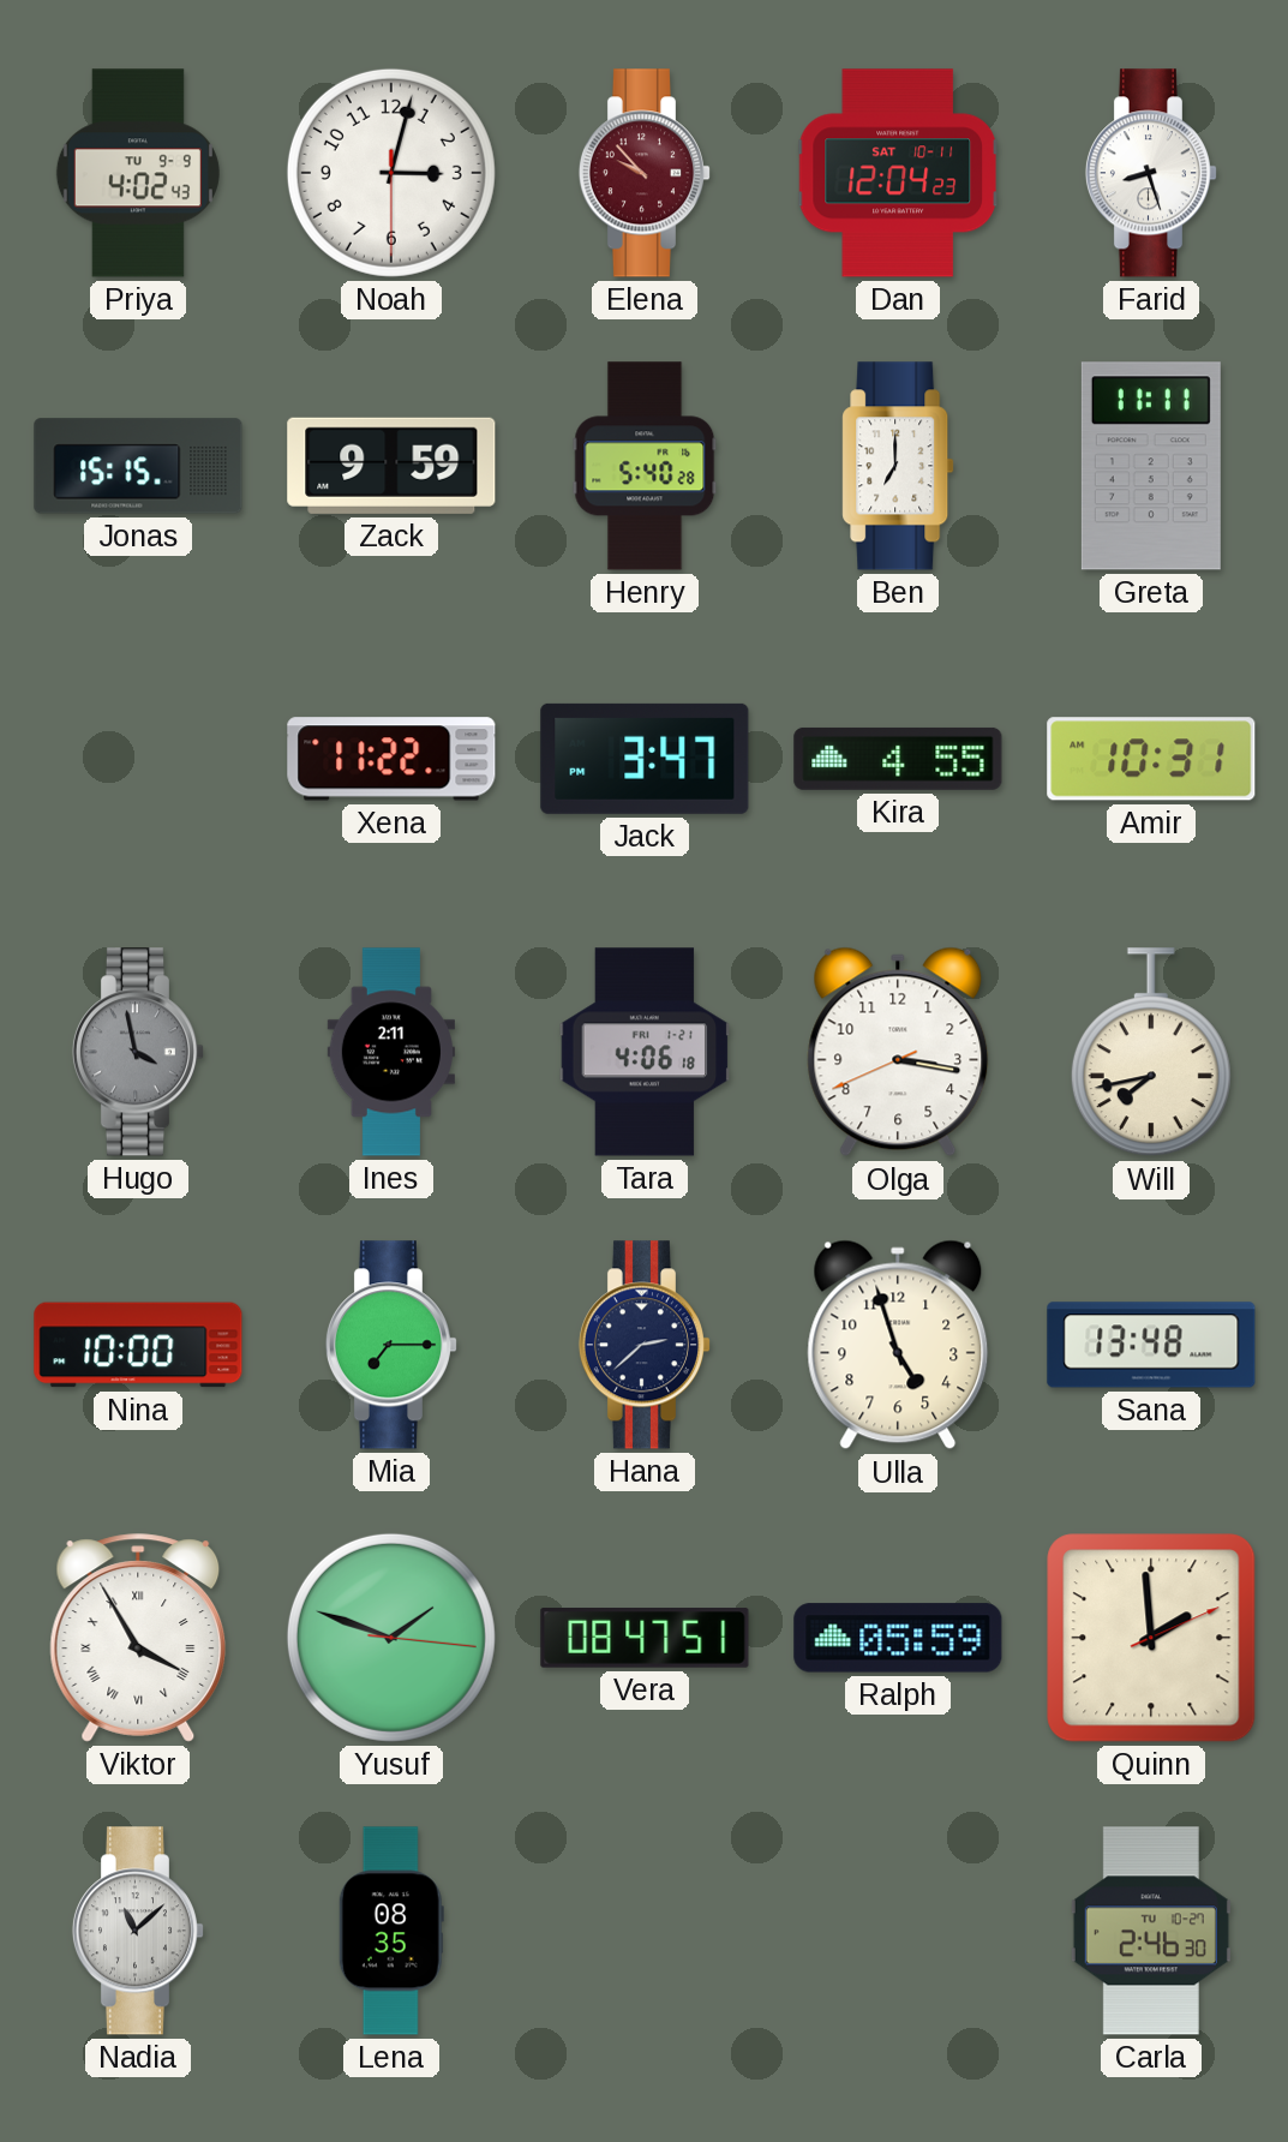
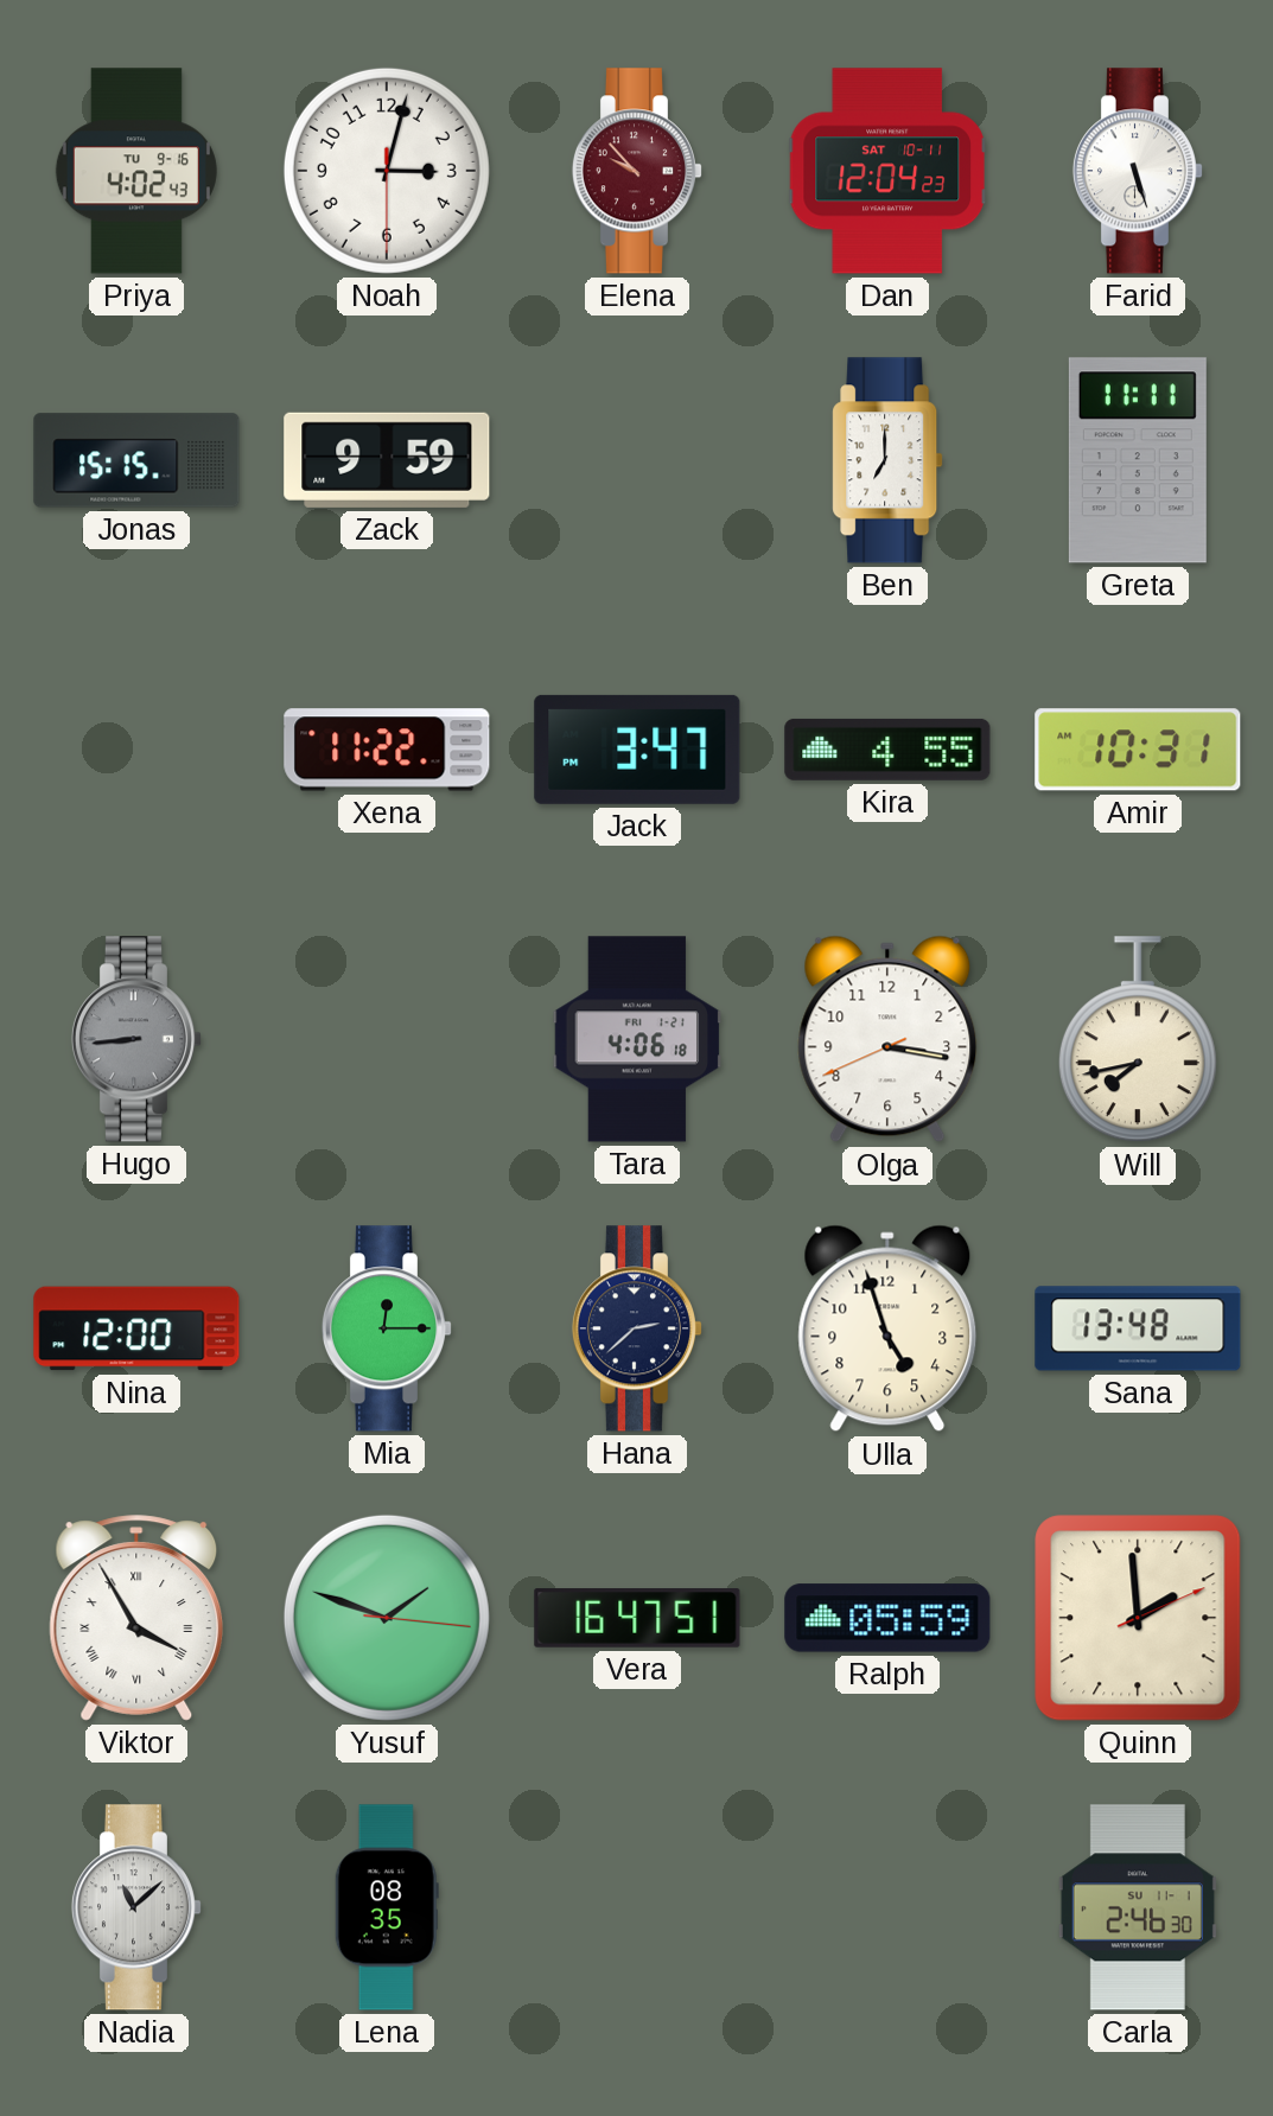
Priya date: TU 9-9 -> TU 9-16
Farid: 8:27 -> 5:27
Henry: 5:40 -> none
Hugo: 3:58 -> 8:44
Ines: 2:11 -> none
Nina: 10:00 -> 12:00
Mia: 7:15 -> 12:15
Vera: 08:47 -> 16:47
Carla date: TU 10-27 -> SU 11-1
